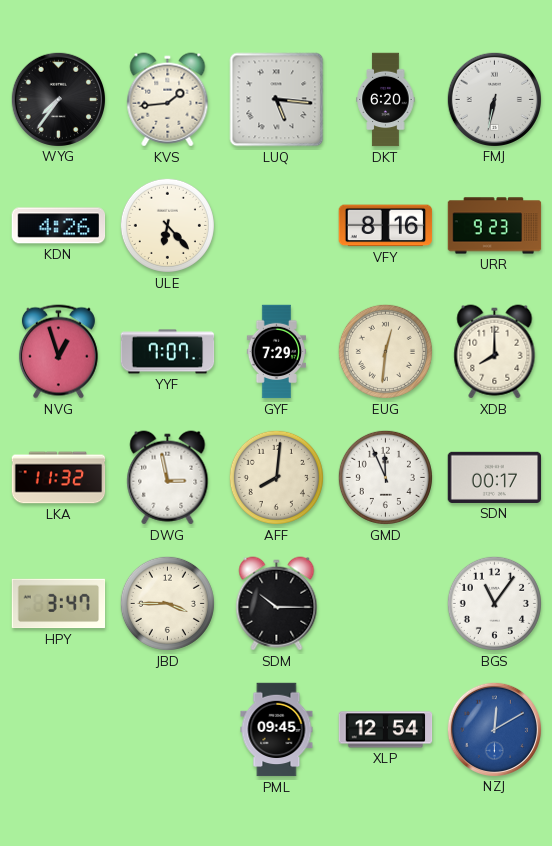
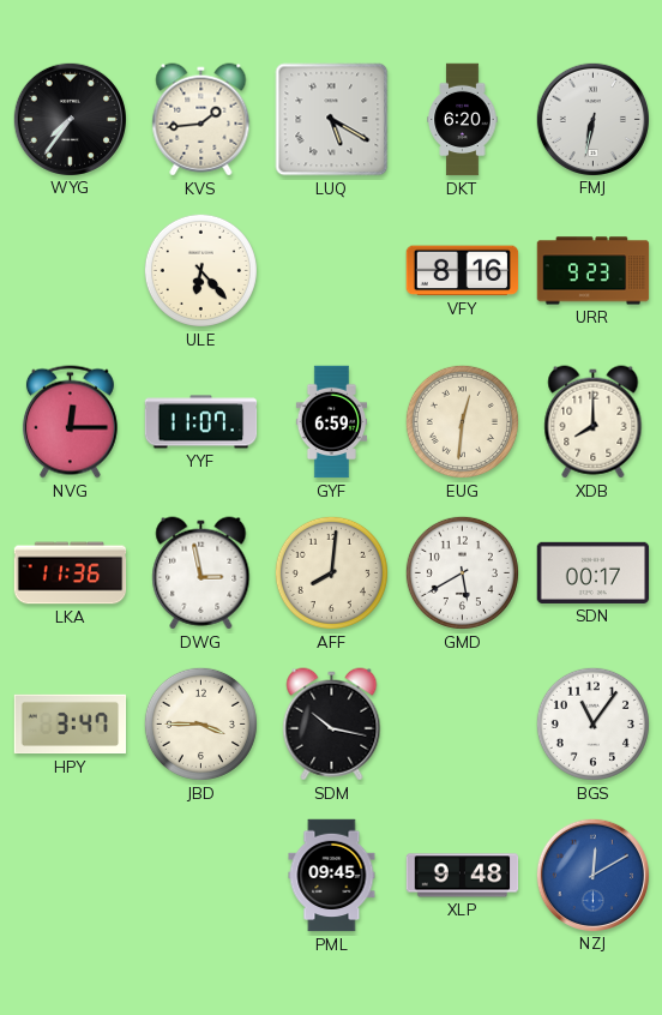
LUQ: 5:16 -> 5:20
KDN: 4:26 -> none
NVG: 12:57 -> 12:15
YYF: 7:07 -> 11:07
GYF: 7:29 -> 6:59
LKA: 11:32 -> 11:36
GMD: 11:56 -> 5:40
SDM: 10:15 -> 10:17
XLP: 12:54 -> 9:48
